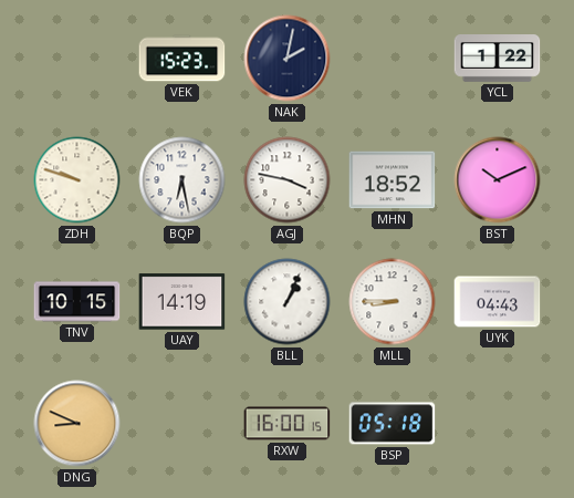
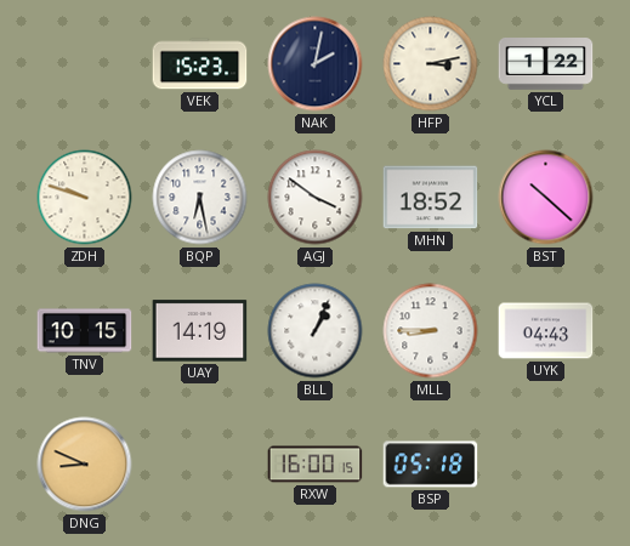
HFP: none -> 3:13
AGJ: 3:47 -> 3:51
BST: 10:11 -> 10:22
